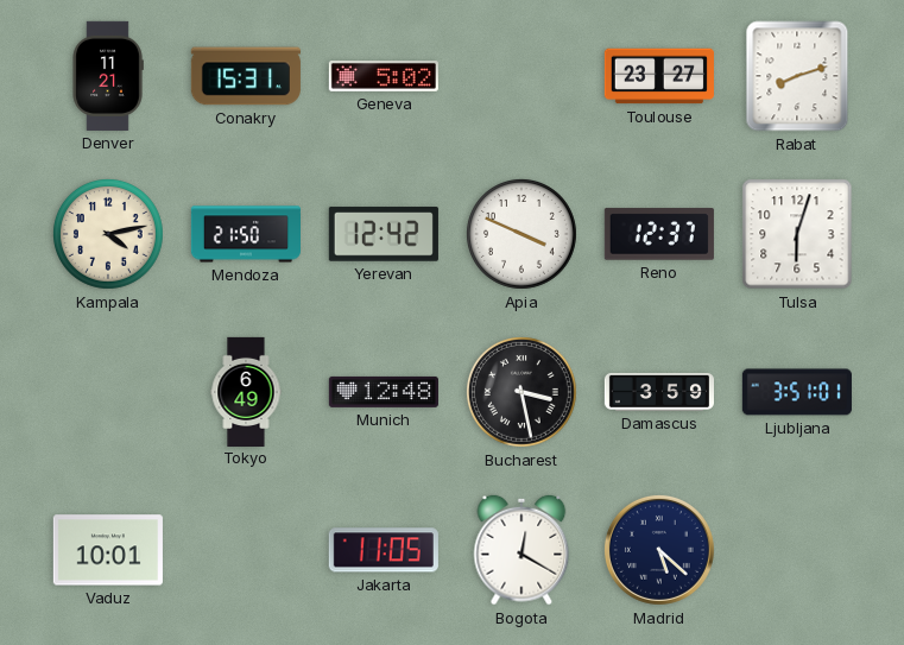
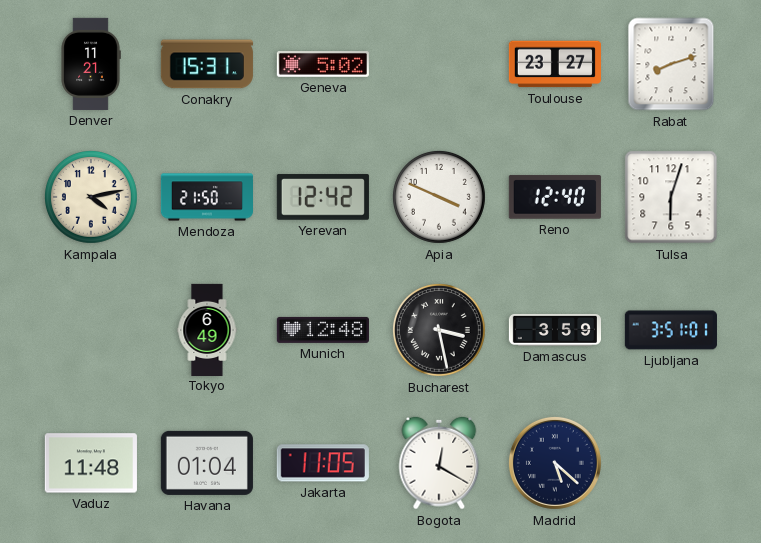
Reno: 12:37 -> 12:40
Vaduz: 10:01 -> 11:48
Havana: none -> 01:04
